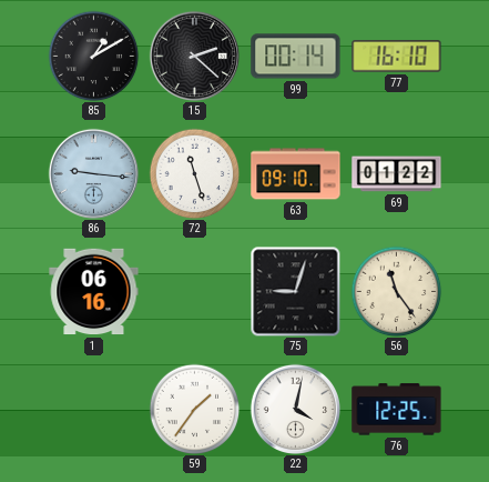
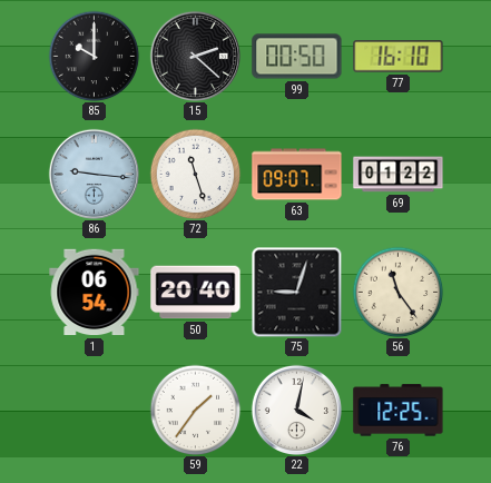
85: 1:10 -> 10:00
99: 00:14 -> 00:50
63: 09:10 -> 09:07
1: 06:16 -> 06:54
50: none -> 20:40
